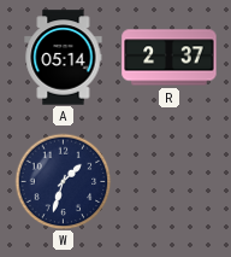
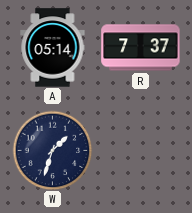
R: 2:37 -> 7:37
